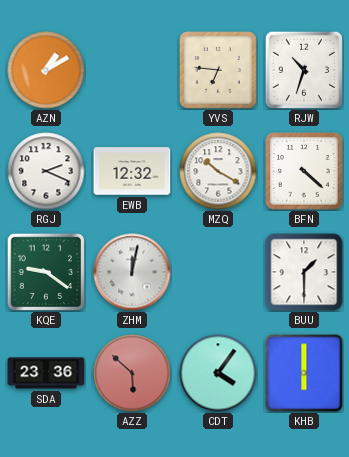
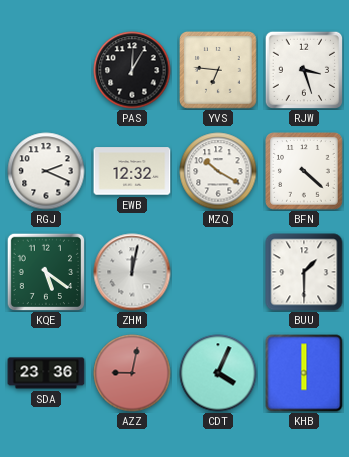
AZN: 1:10 -> none
PAS: none -> 12:05
RJW: 10:33 -> 3:27
KQE: 9:21 -> 5:21
AZZ: 5:52 -> 9:02
CDT: 4:06 -> 4:04
